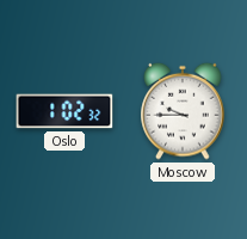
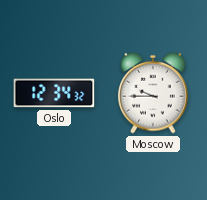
Oslo: 1:02 -> 12:34
